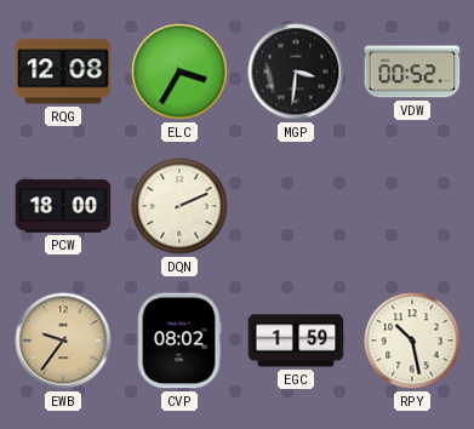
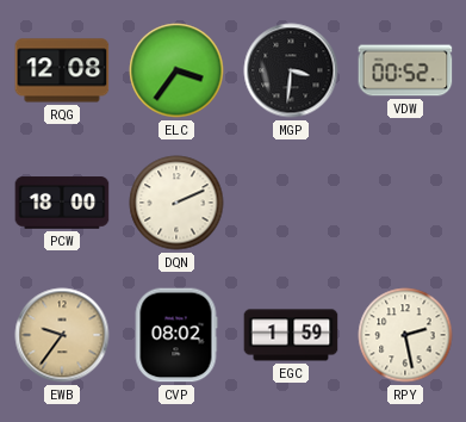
ELC: 3:35 -> 3:36
RPY: 10:28 -> 2:28
